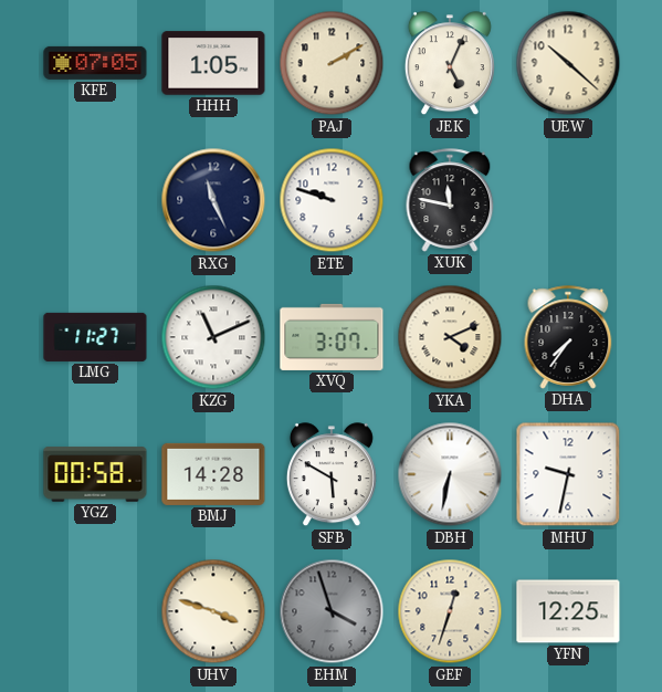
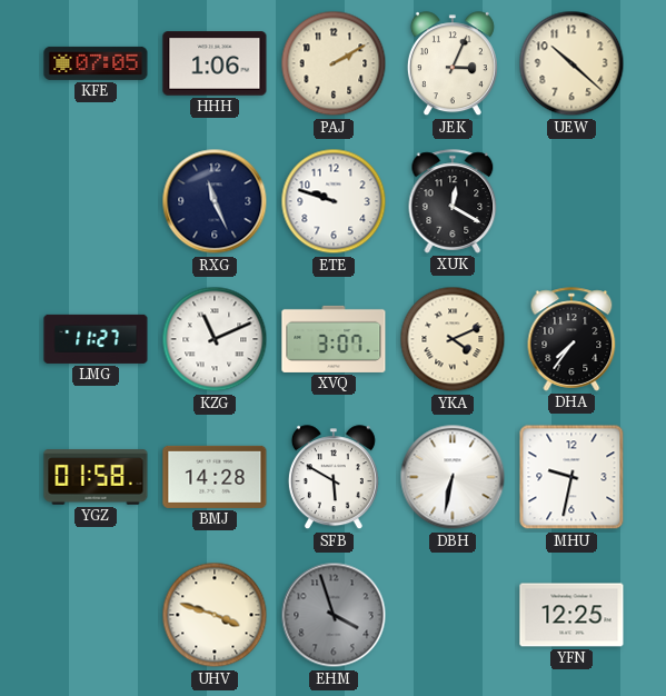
HHH: 1:05 -> 1:06
JEK: 5:04 -> 3:04
XUK: 11:47 -> 12:20
YGZ: 00:58 -> 01:58
GEF: 12:33 -> none
